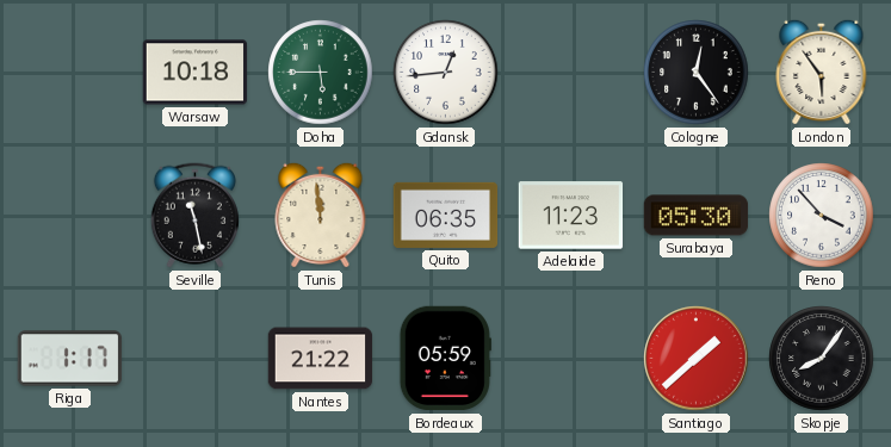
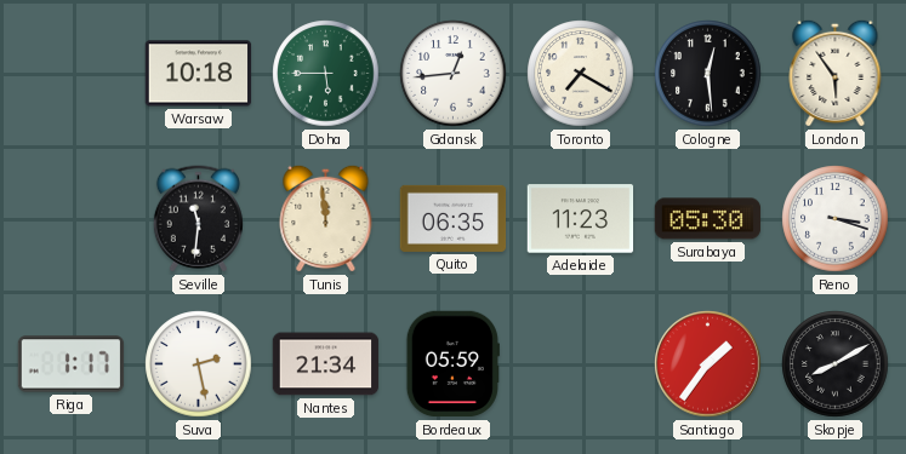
Toronto: none -> 7:20
Cologne: 12:24 -> 12:29
Seville: 11:28 -> 11:31
Reno: 3:53 -> 3:18
Suva: none -> 2:28
Nantes: 21:22 -> 21:34
Santiago: 1:38 -> 1:36
Skopje: 8:06 -> 8:10
